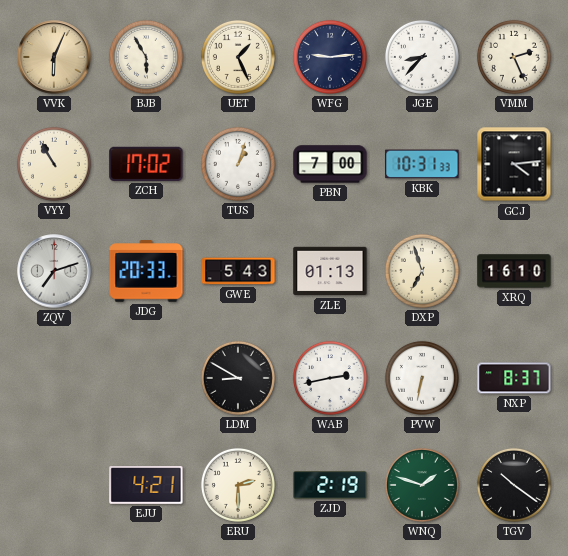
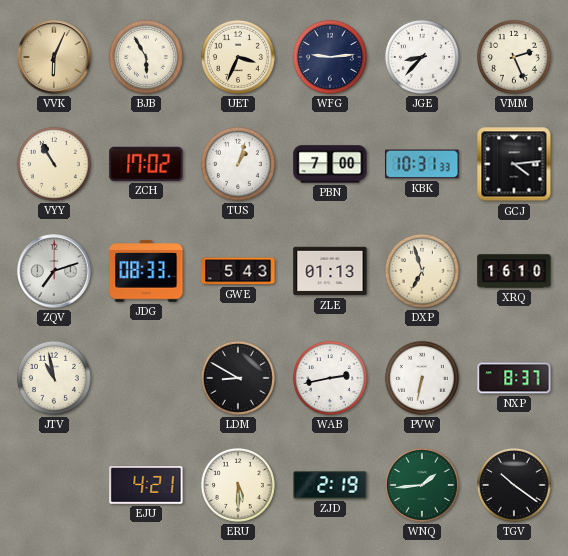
UET: 1:26 -> 3:34
JDG: 20:33 -> 08:33
JTV: none -> 10:58
ERU: 2:30 -> 5:30
WNQ: 1:48 -> 1:44
